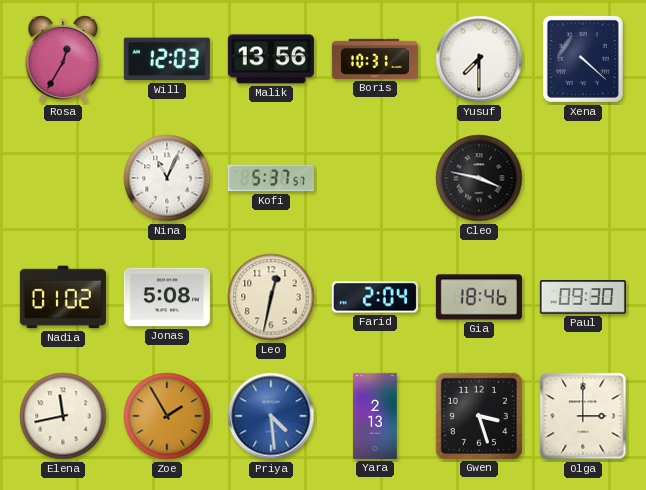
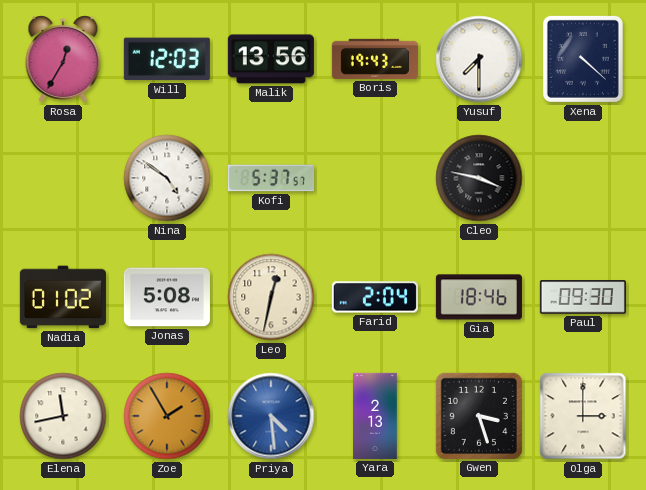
Boris: 10:31 -> 19:43
Nina: 11:04 -> 4:51
